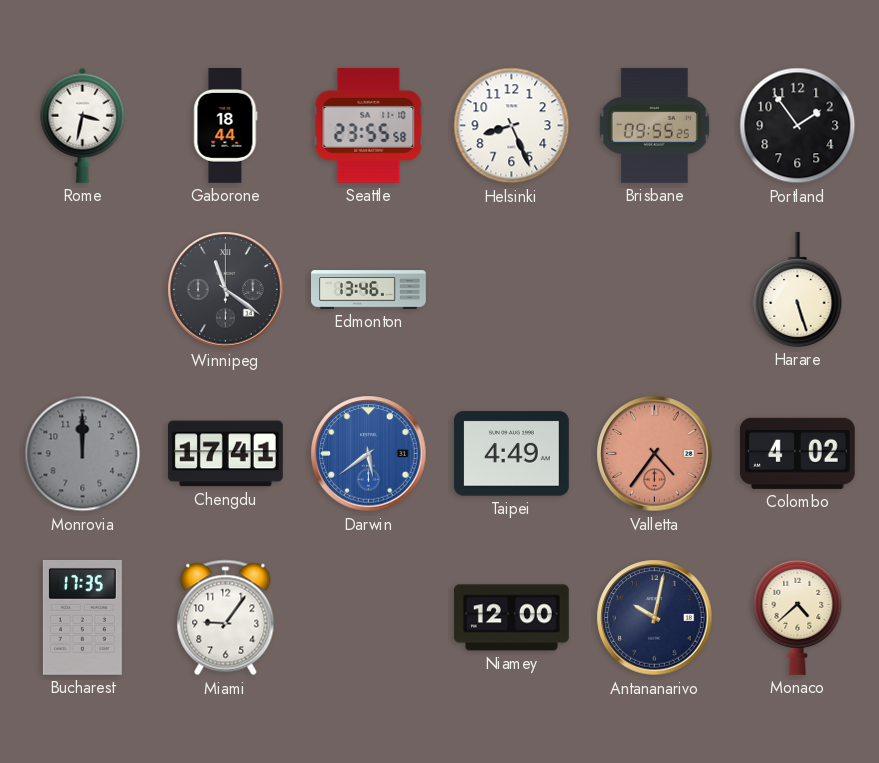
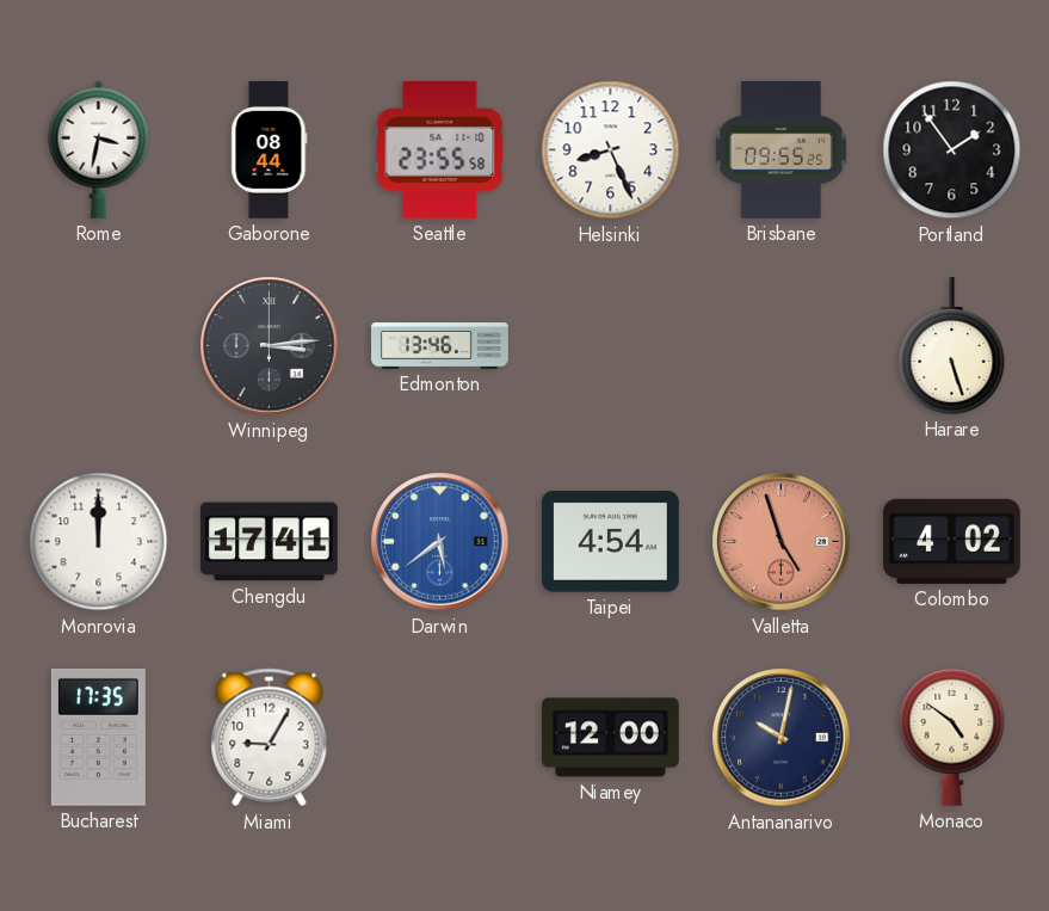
Gaborone: 18:44 -> 08:44
Winnipeg: 11:21 -> 3:14
Monrovia dial: grey -> white
Taipei: 4:49 -> 4:54
Valletta: 4:36 -> 4:57
Miami: 9:06 -> 9:05
Monaco: 4:38 -> 4:51
